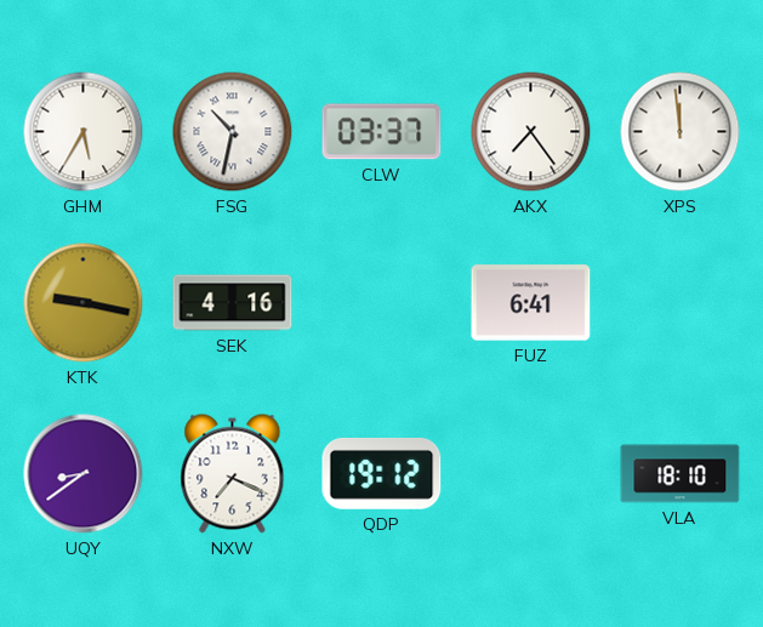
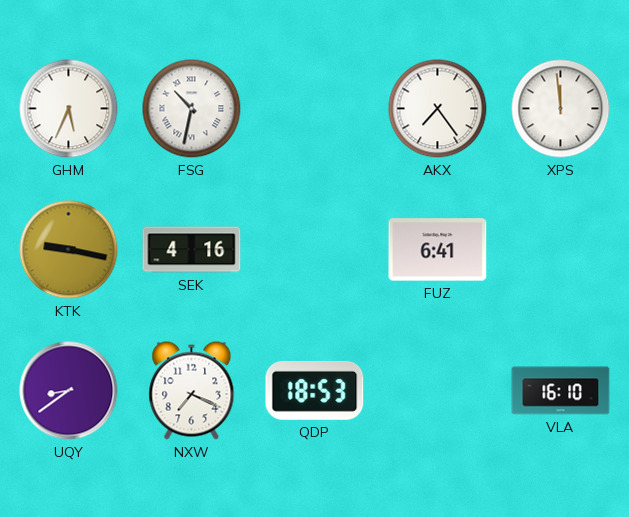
GHM: 5:35 -> 5:34
CLW: 03:37 -> none
QDP: 19:12 -> 18:53
VLA: 18:10 -> 16:10
